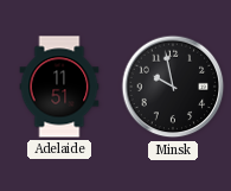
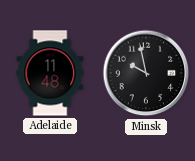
Adelaide: 11:51 -> 11:48
